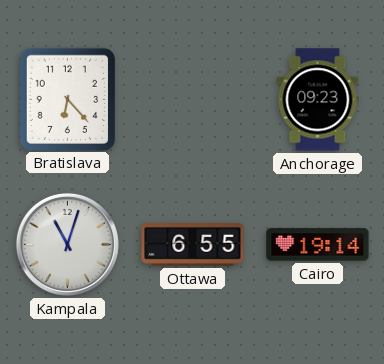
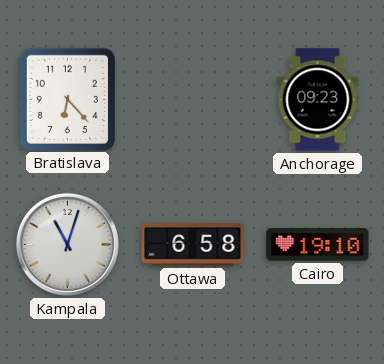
Ottawa: 6:55 -> 6:58
Cairo: 19:14 -> 19:10
